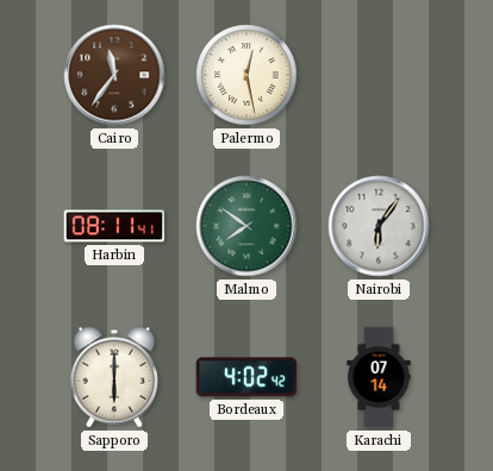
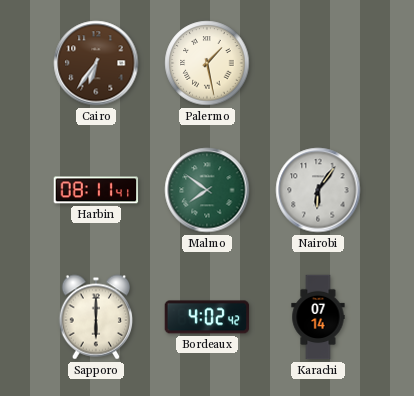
Cairo: 11:36 -> 6:36
Palermo: 12:28 -> 1:28
